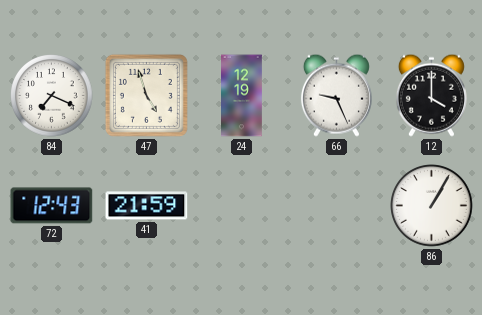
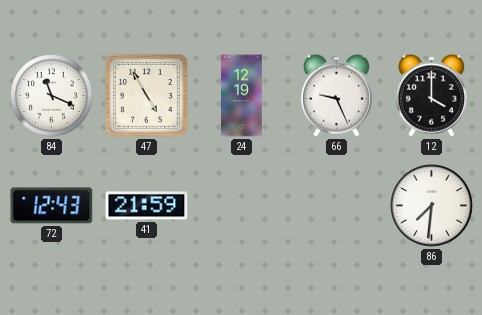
84: 7:19 -> 11:19
47: 4:57 -> 4:55
86: 1:05 -> 7:31
